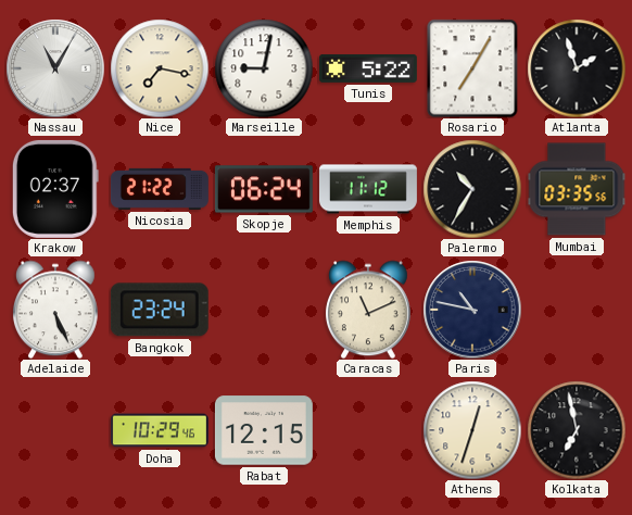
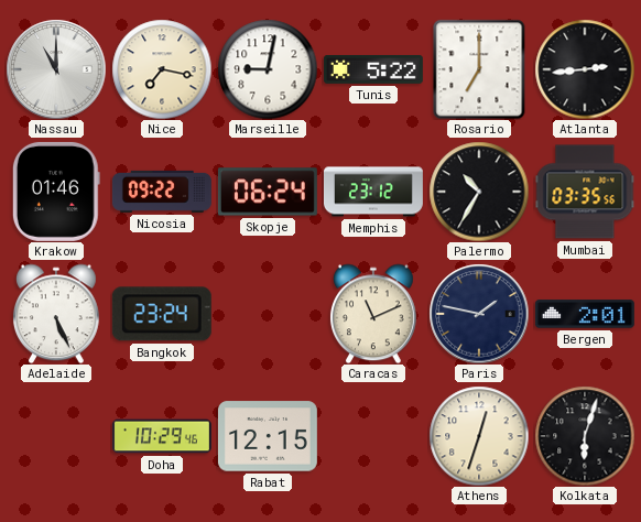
Nassau: 11:05 -> 11:00
Rosario: 7:05 -> 7:00
Atlanta: 1:57 -> 2:44
Krakow: 02:37 -> 01:46
Nicosia: 21:22 -> 09:22
Memphis: 11:12 -> 23:12
Paris: 10:47 -> 1:47
Bergen: none -> 2:01
Kolkata: 6:58 -> 6:03
